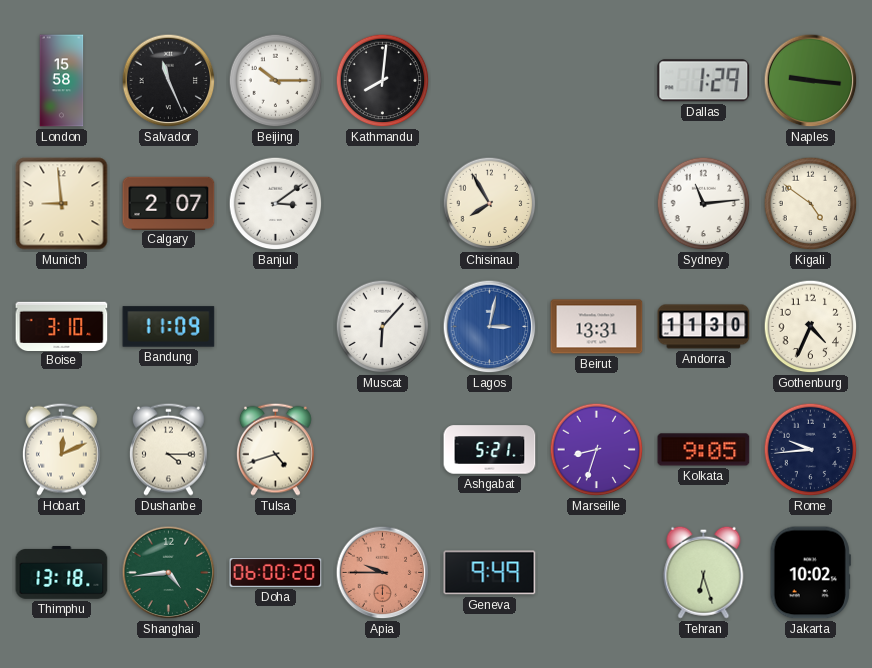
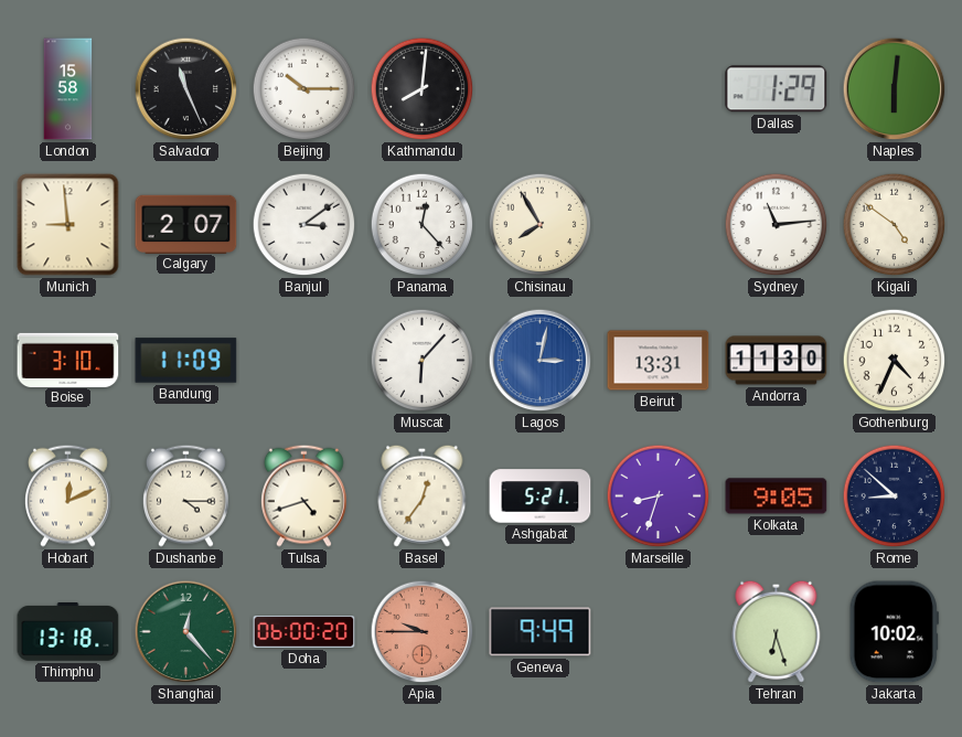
Naples: 9:16 -> 6:01
Panama: none -> 12:23
Basel: none -> 12:36
Rome: 9:44 -> 8:52
Shanghai: 4:44 -> 12:23
